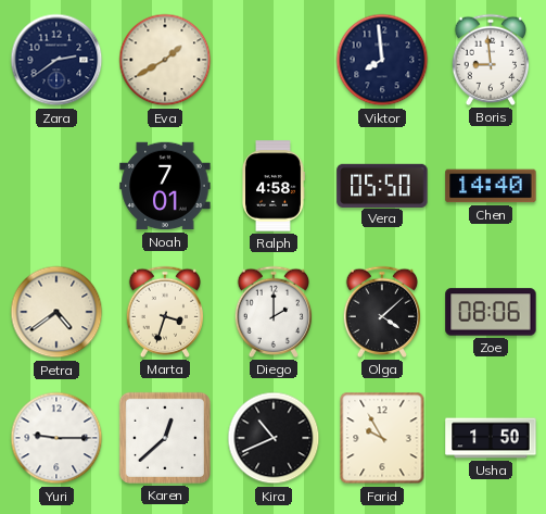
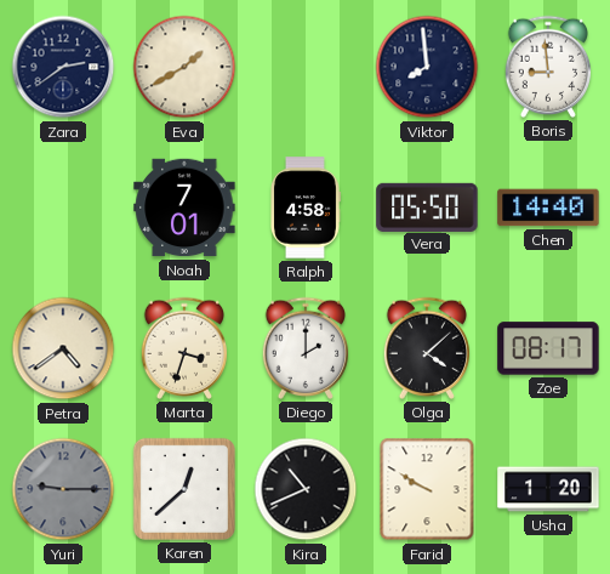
Zoe: 08:06 -> 08:17
Yuri dial: white -> grey
Farid: 9:55 -> 9:50
Usha: 1:50 -> 1:20
